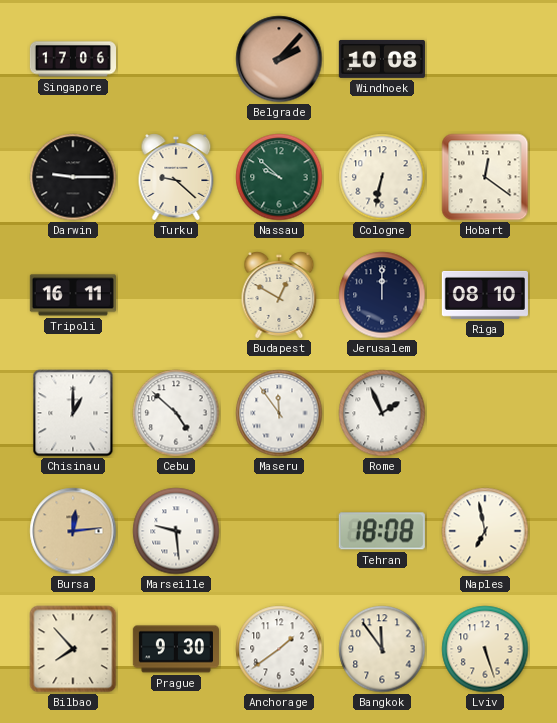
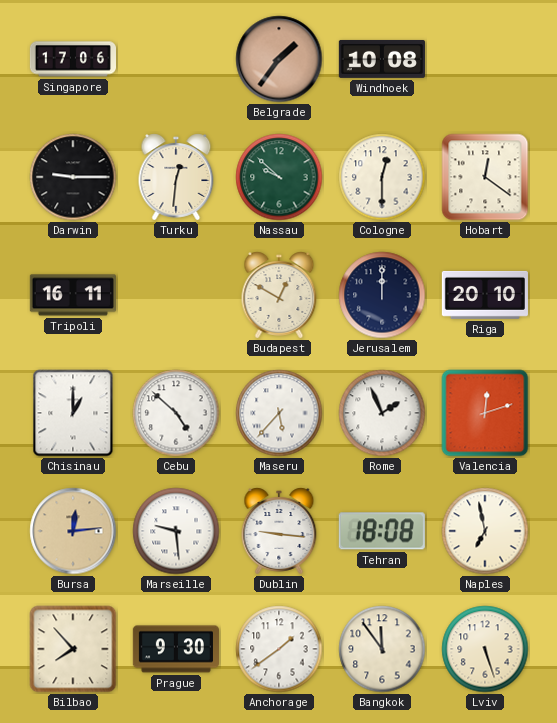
Belgrade: 2:07 -> 1:36
Turku: 9:22 -> 12:31
Cologne: 6:32 -> 12:30
Riga: 08:10 -> 20:10
Maseru: 11:54 -> 5:37
Valencia: none -> 12:12
Dublin: none -> 9:16
